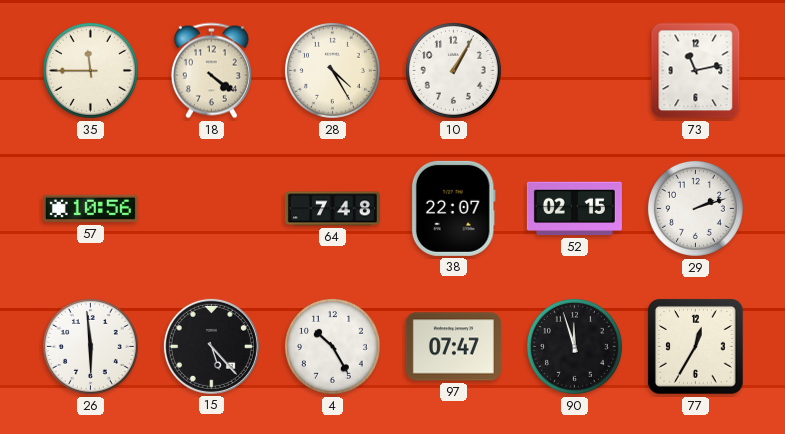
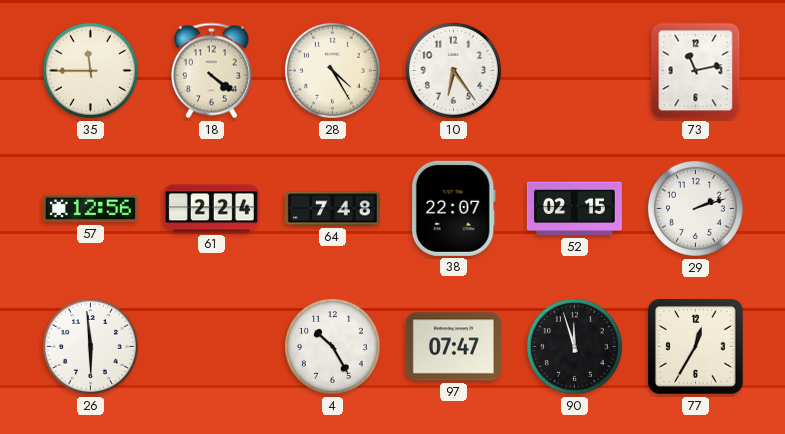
10: 1:05 -> 6:24
57: 10:56 -> 12:56
61: none -> 2:24
15: 5:23 -> none
